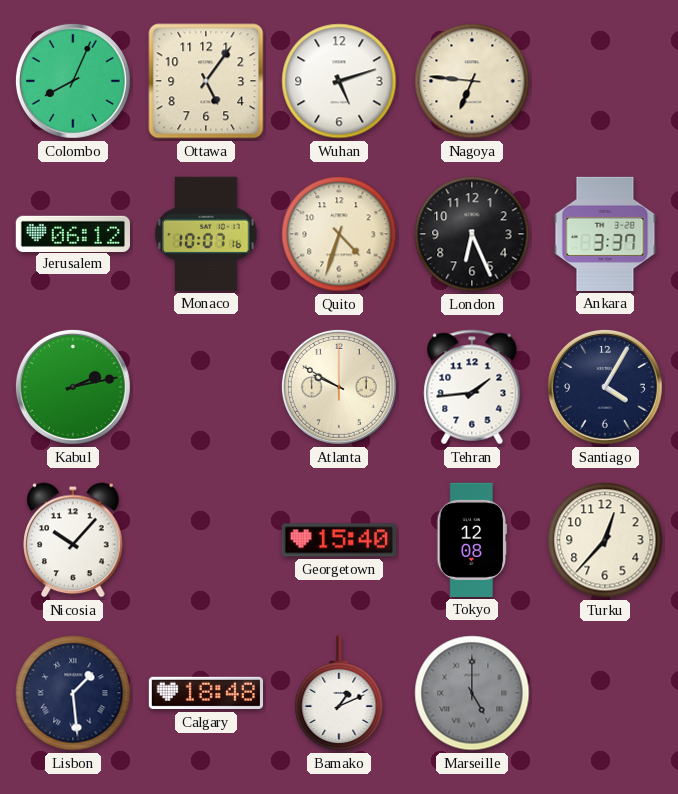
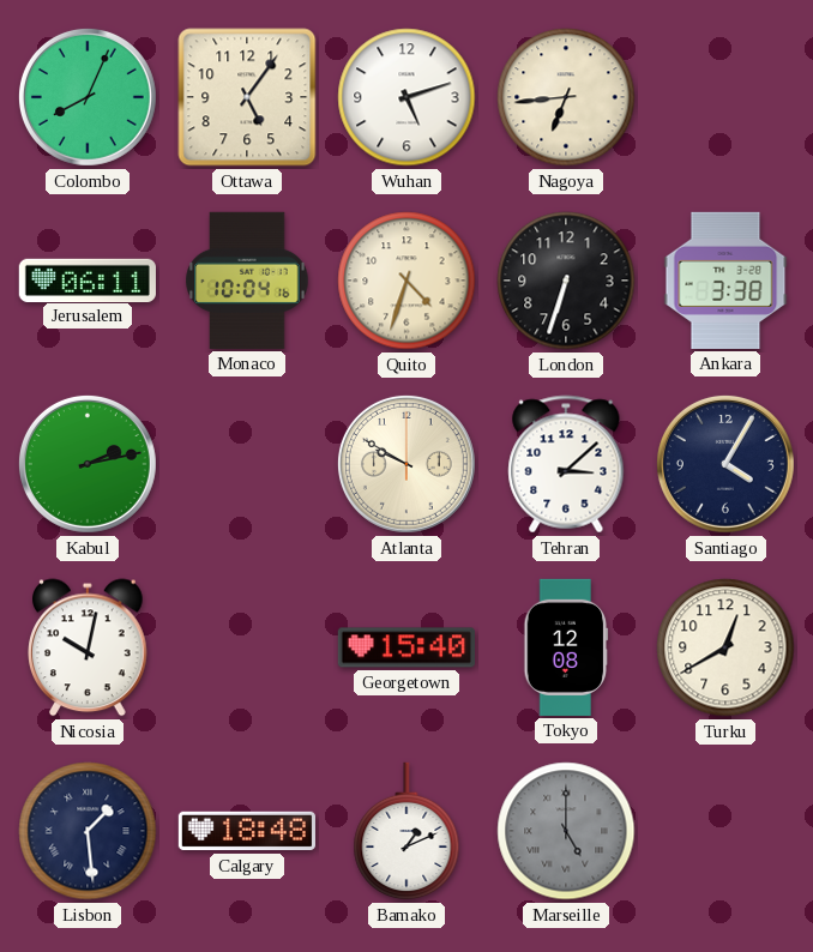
Nagoya: 6:46 -> 6:44
Jerusalem: 06:12 -> 06:11
Monaco: 10:07 -> 10:04
London: 6:26 -> 6:33
Ankara: 3:37 -> 3:38
Tehran: 1:44 -> 3:08
Nicosia: 10:07 -> 10:02
Turku: 12:37 -> 12:40
